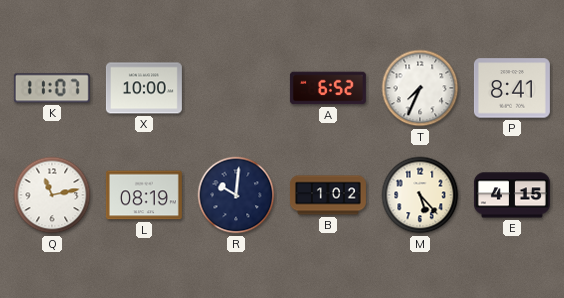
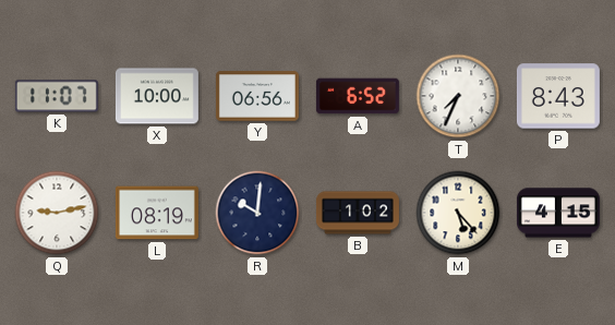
Y: none -> 06:56
P: 8:41 -> 8:43
Q: 11:13 -> 9:13
